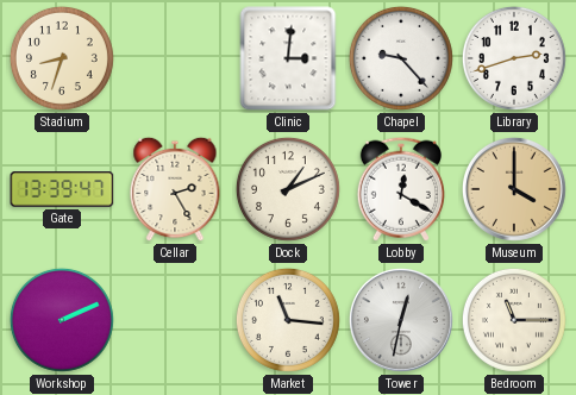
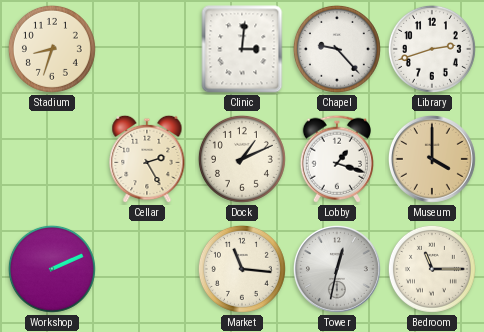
Gate: 13:39 -> none
Lobby: 12:20 -> 1:18
